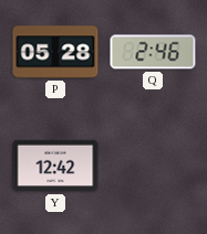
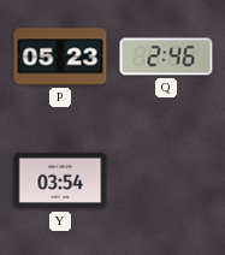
P: 05:28 -> 05:23
Y: 12:42 -> 03:54
